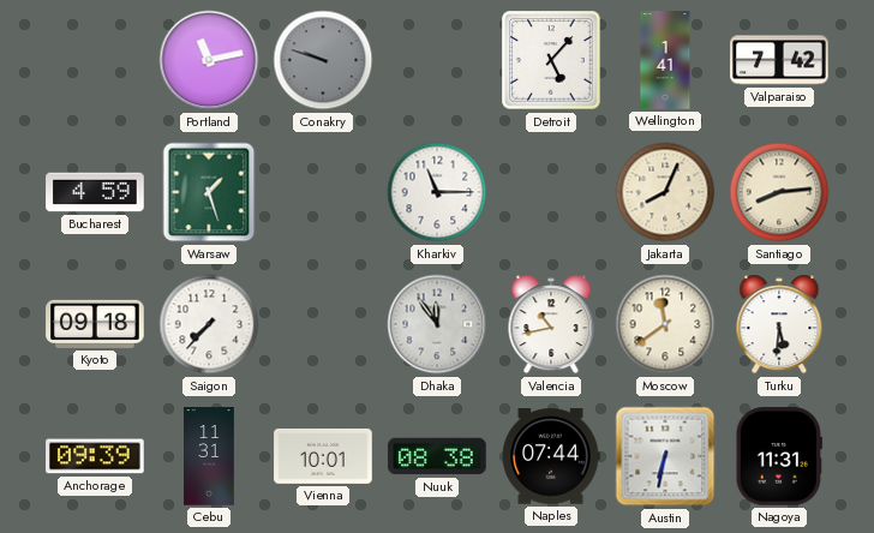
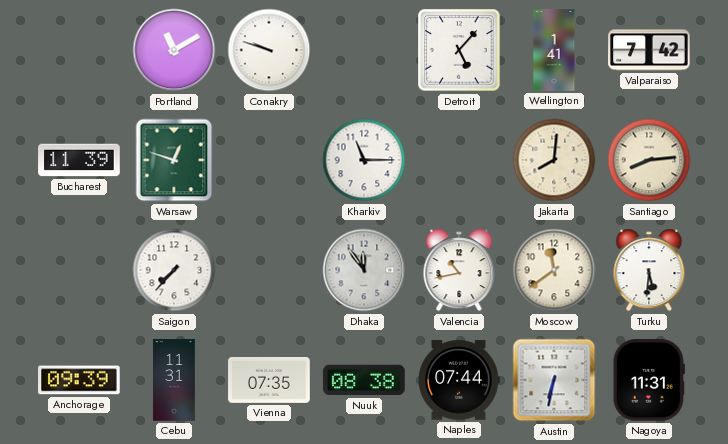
Portland: 11:13 -> 11:10
Conakry dial: grey -> white
Bucharest: 4:59 -> 11:39
Warsaw: 1:27 -> 12:48
Jakarta: 8:04 -> 8:01
Kyoto: 09:18 -> none
Vienna: 10:01 -> 07:35
